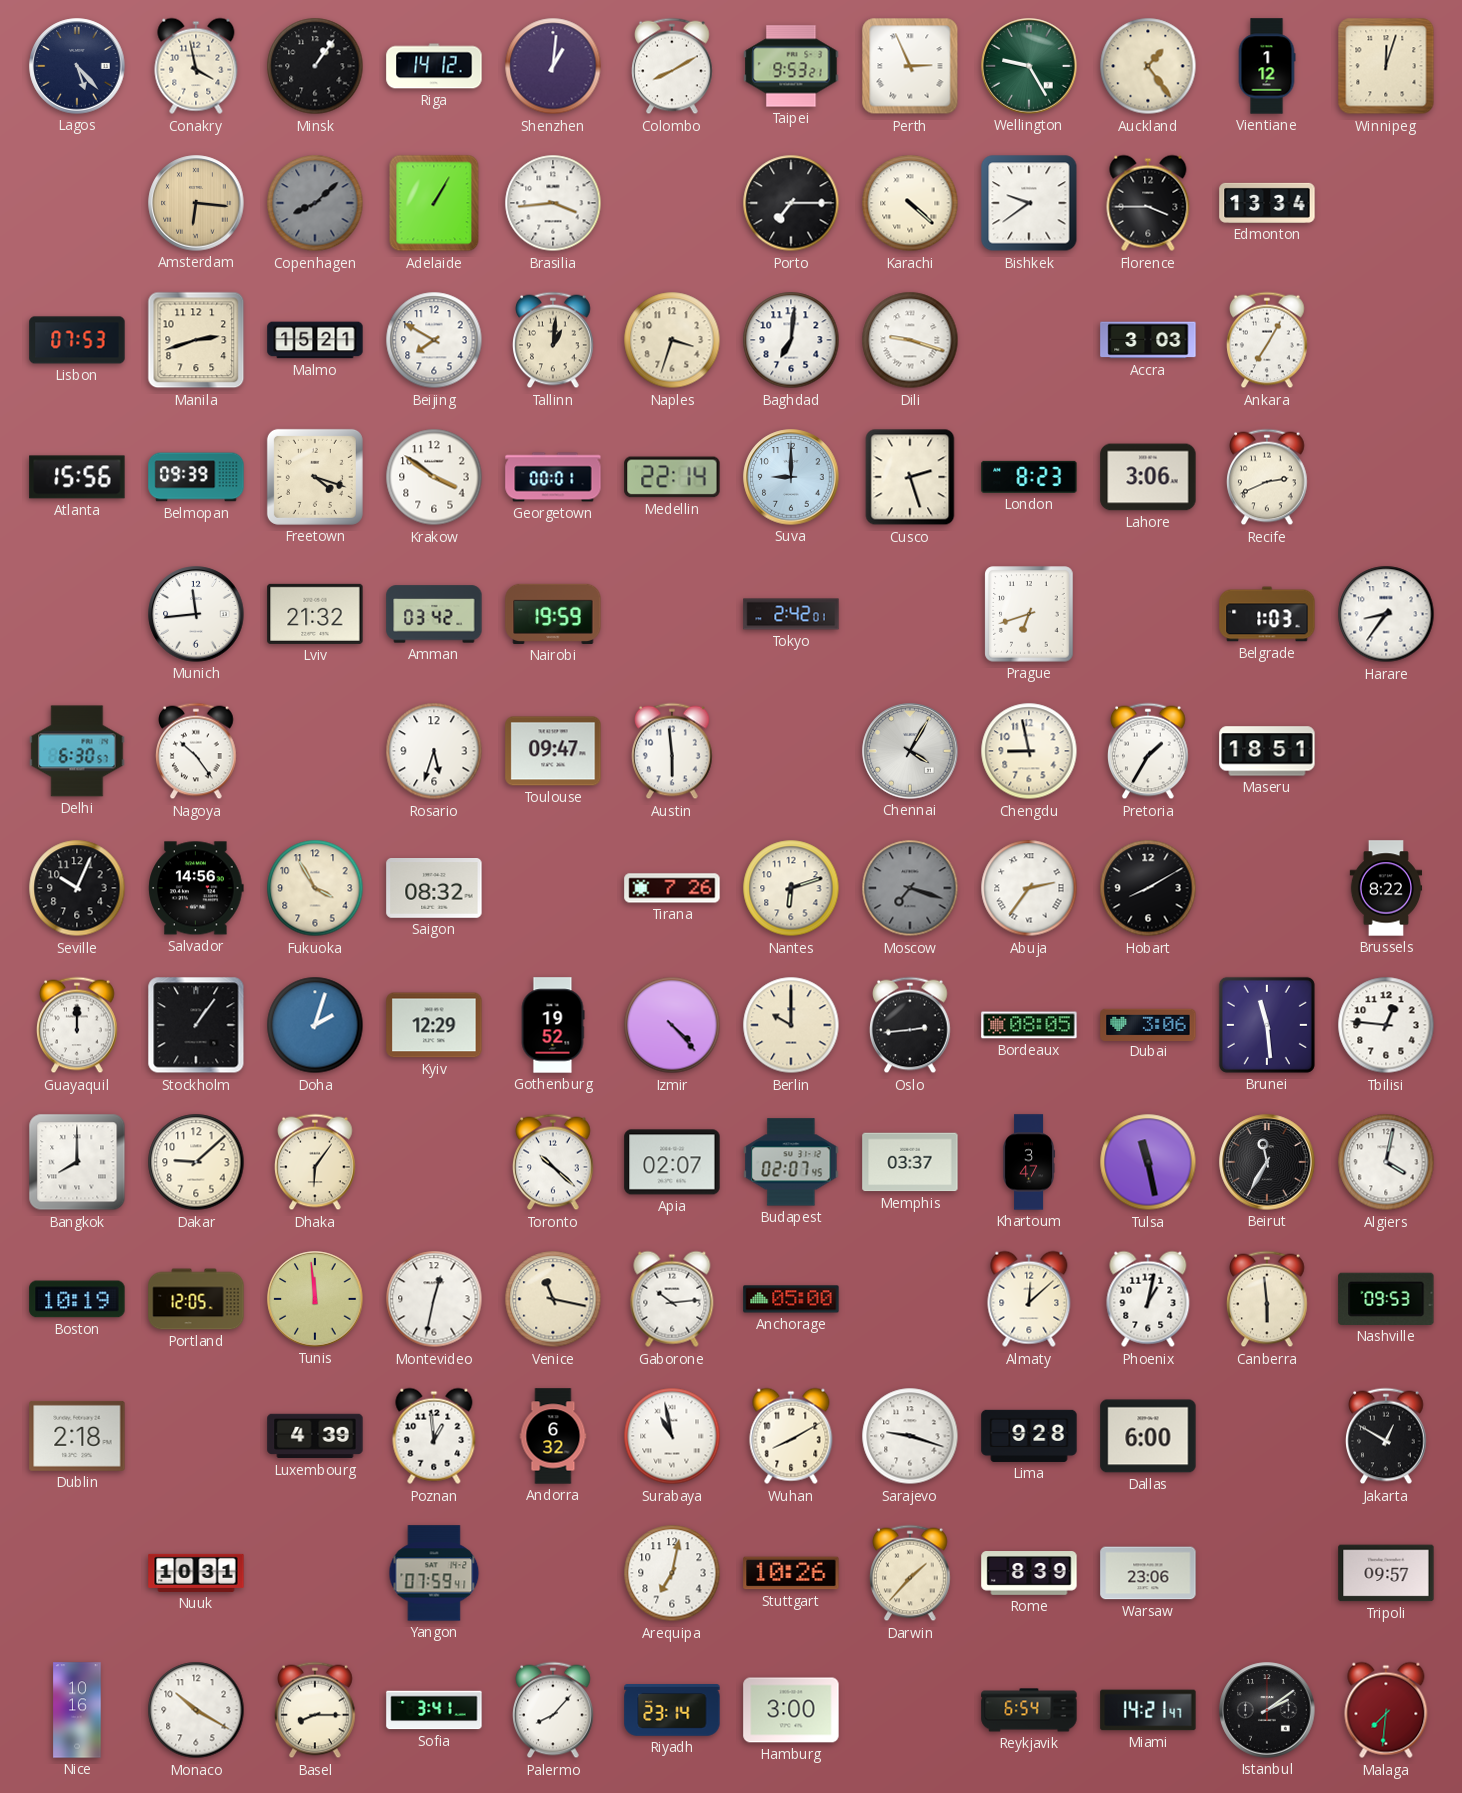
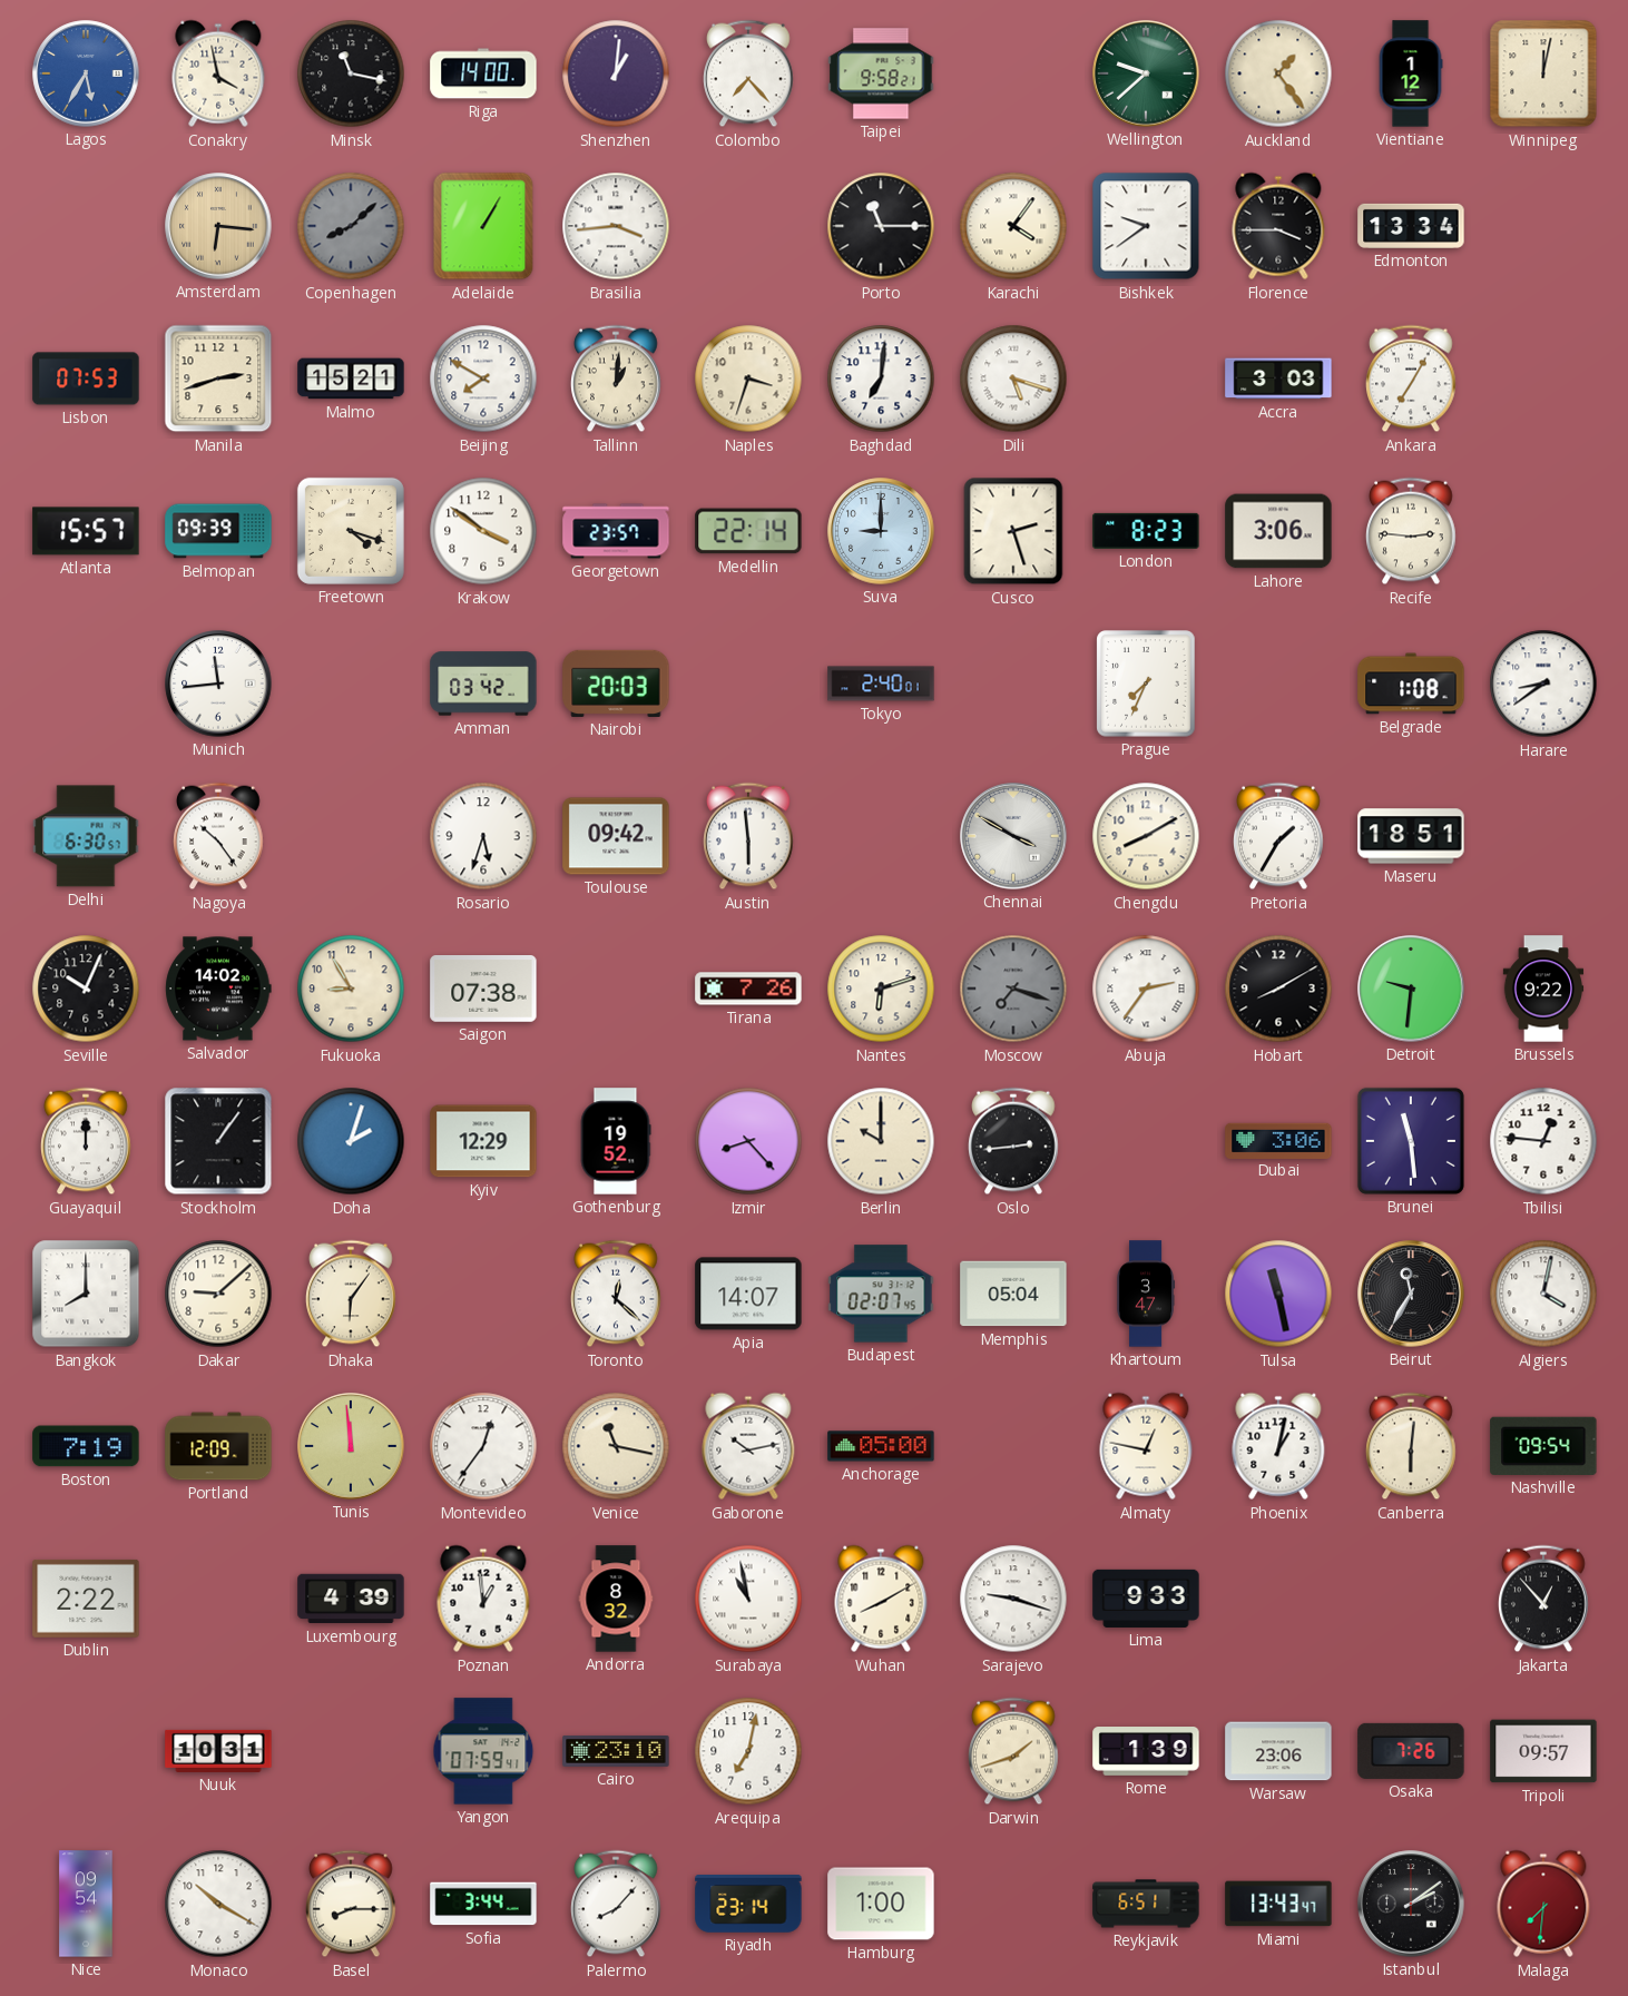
Lagos: 5:23 -> 5:35
Lagos dial: navy -> blue
Minsk: 1:06 -> 11:17
Riga: 14:12 -> 14:00
Colombo: 8:10 -> 7:23
Taipei: 9:53 -> 9:58
Perth: 2:56 -> none
Wellington: 9:25 -> 9:38
Winnipeg: 12:03 -> 12:02
Porto: 7:15 -> 11:15
Karachi: 4:22 -> 4:06
Dili: 9:18 -> 5:18
Atlanta: 15:56 -> 15:57
Georgetown: 00:01 -> 23:57
Recife: 2:41 -> 2:46
Lviv: 21:32 -> none
Nairobi: 19:59 -> 20:03
Tokyo: 2:42 -> 2:40
Prague: 6:42 -> 7:34
Belgrade: 1:03 -> 1:08
Harare: 8:36 -> 8:39
Toulouse: 09:47 -> 09:42
Chennai: 4:05 -> 3:50
Chengdu: 8:58 -> 8:10
Salvador: 14:56 -> 14:02
Fukuoka: 3:55 -> 8:55
Saigon: 08:32 -> 07:38
Detroit: none -> 9:31
Brussels: 8:22 -> 9:22
Izmir: 4:23 -> 8:23
Bordeaux: 08:05 -> none
Toronto: 10:22 -> 12:22
Apia: 02:07 -> 14:07
Memphis: 03:37 -> 05:04
Boston: 10:19 -> 7:19
Portland: 12:05 -> 12:09
Montevideo: 12:32 -> 12:36
Gaborone: 10:14 -> 10:13
Almaty: 12:08 -> 12:47
Canberra: 5:59 -> 6:01
Nashville: 09:53 -> 09:54
Dublin: 2:18 -> 2:22
Andorra: 6:32 -> 8:32
Lima: 9:28 -> 9:33
Dallas: 6:00 -> none
Jakarta: 12:50 -> 12:53
Cairo: none -> 23:10
Stuttgart: 10:26 -> none
Darwin: 1:37 -> 1:42
Rome: 8:39 -> 1:39
Osaka: none -> 7:26
Nice: 10:16 -> 09:54
Sofia: 3:41 -> 3:44
Hamburg: 3:00 -> 1:00
Reykjavik: 6:54 -> 6:51
Miami: 14:21 -> 13:43
